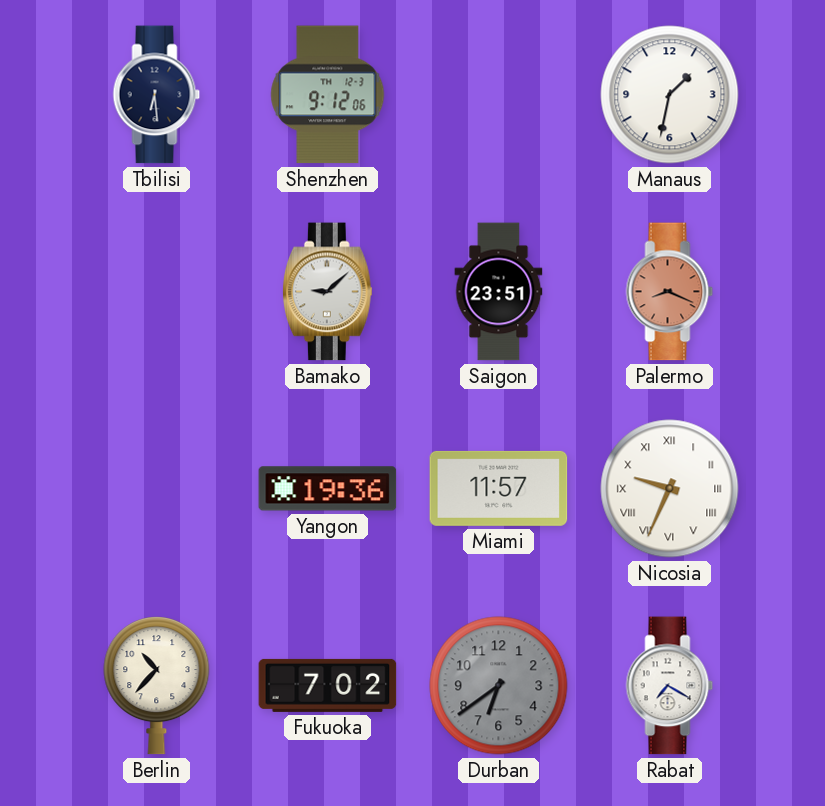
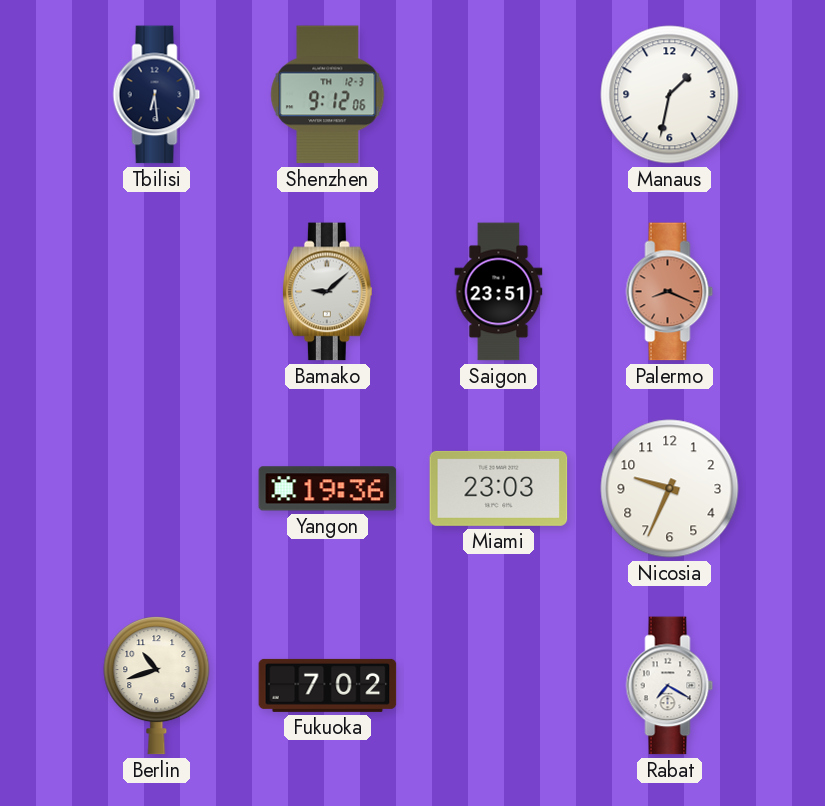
Miami: 11:57 -> 23:03
Nicosia numerals: Roman -> Arabic
Berlin: 10:37 -> 10:42
Durban: 6:39 -> none
